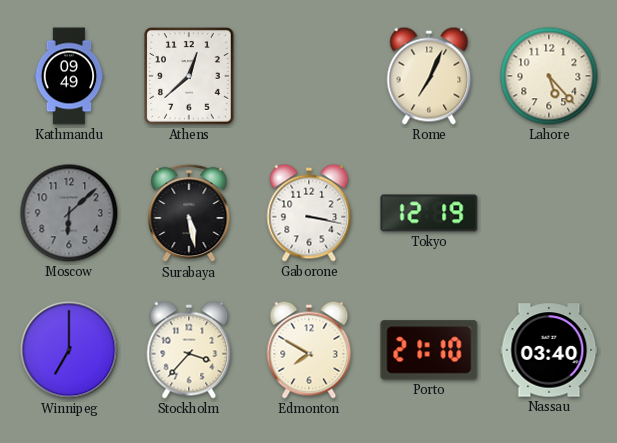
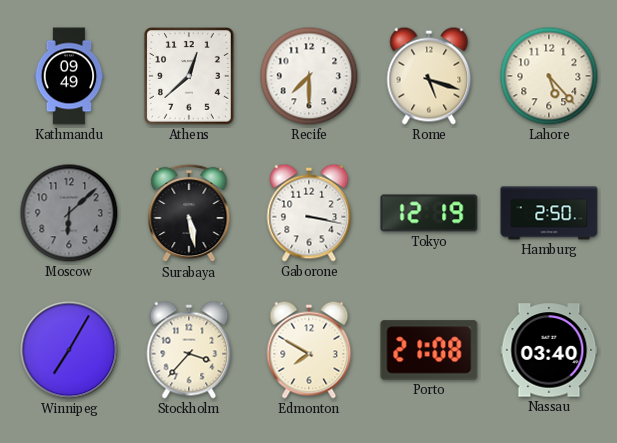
Recife: none -> 7:30
Rome: 7:04 -> 5:18
Hamburg: none -> 2:50
Winnipeg: 7:00 -> 7:05
Porto: 21:10 -> 21:08
